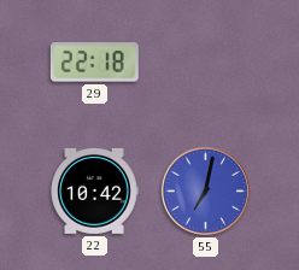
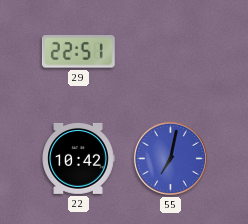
29: 22:18 -> 22:51
